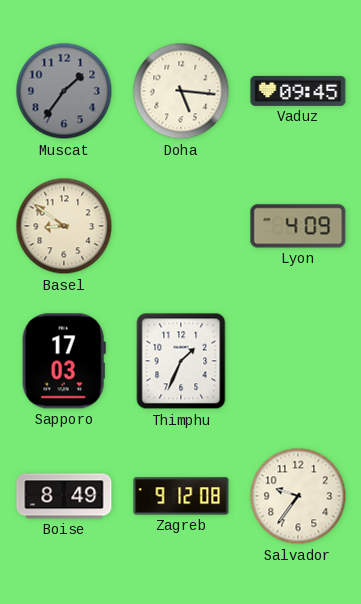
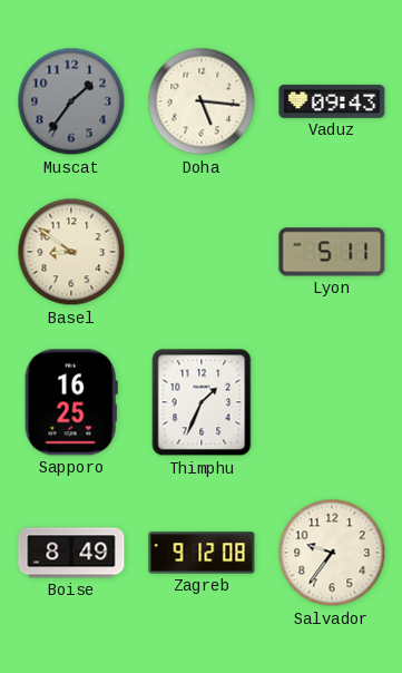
Vaduz: 09:45 -> 09:43
Lyon: 4:09 -> 5:11
Sapporo: 17:03 -> 16:25
